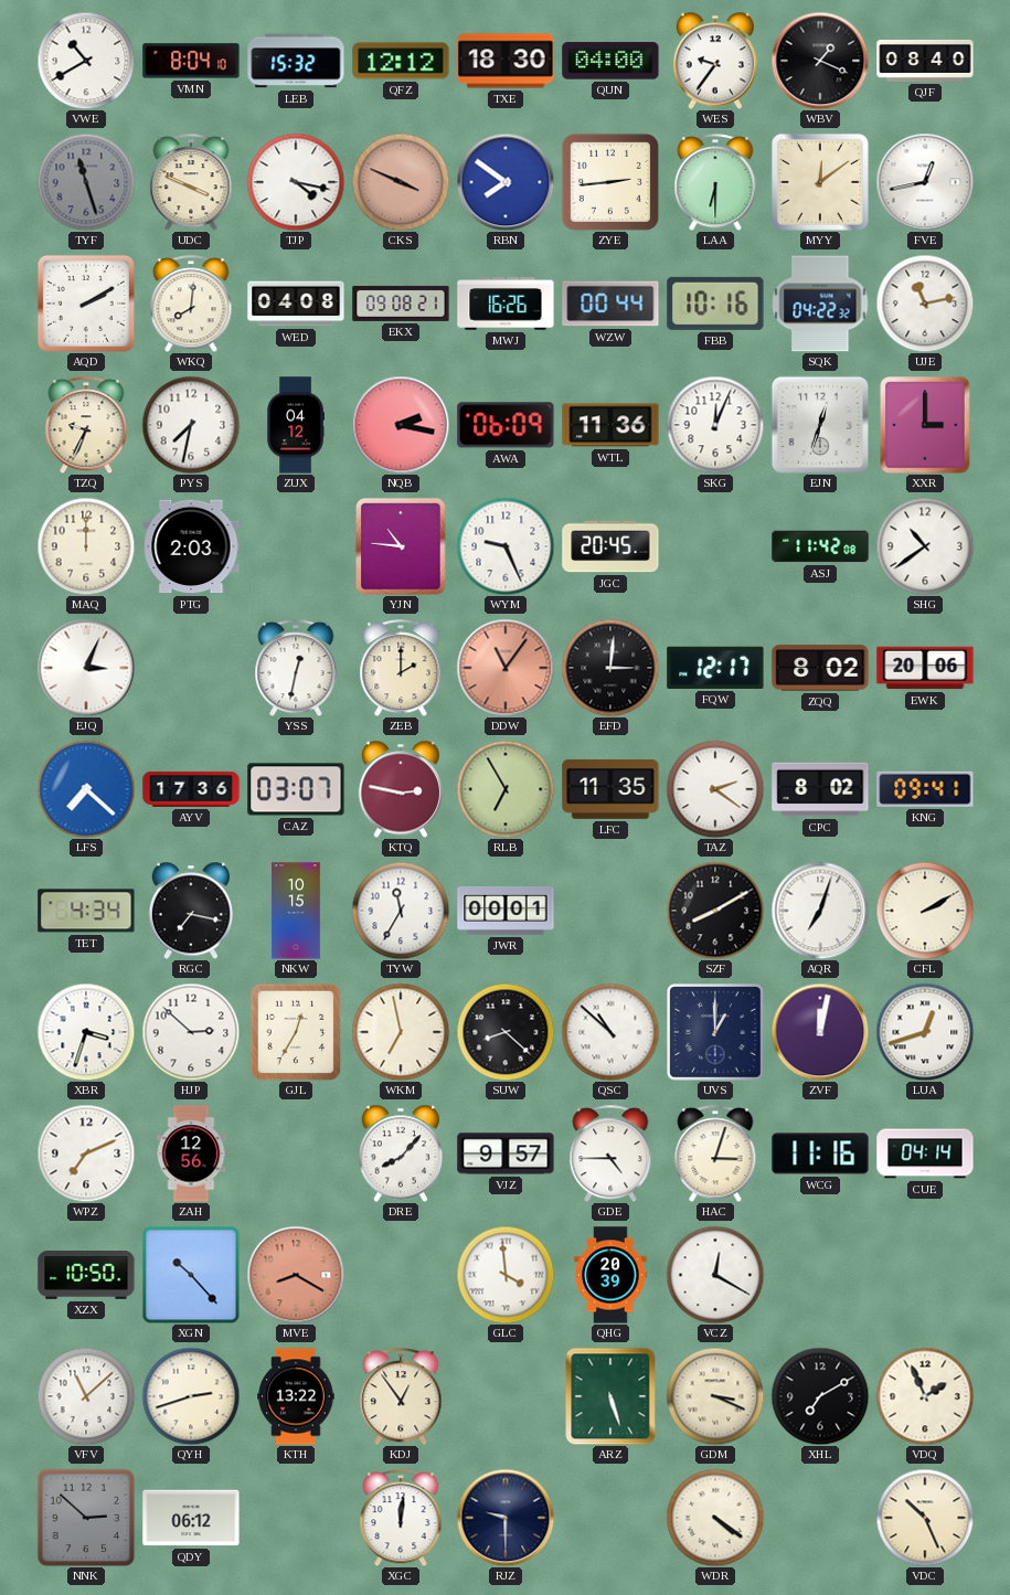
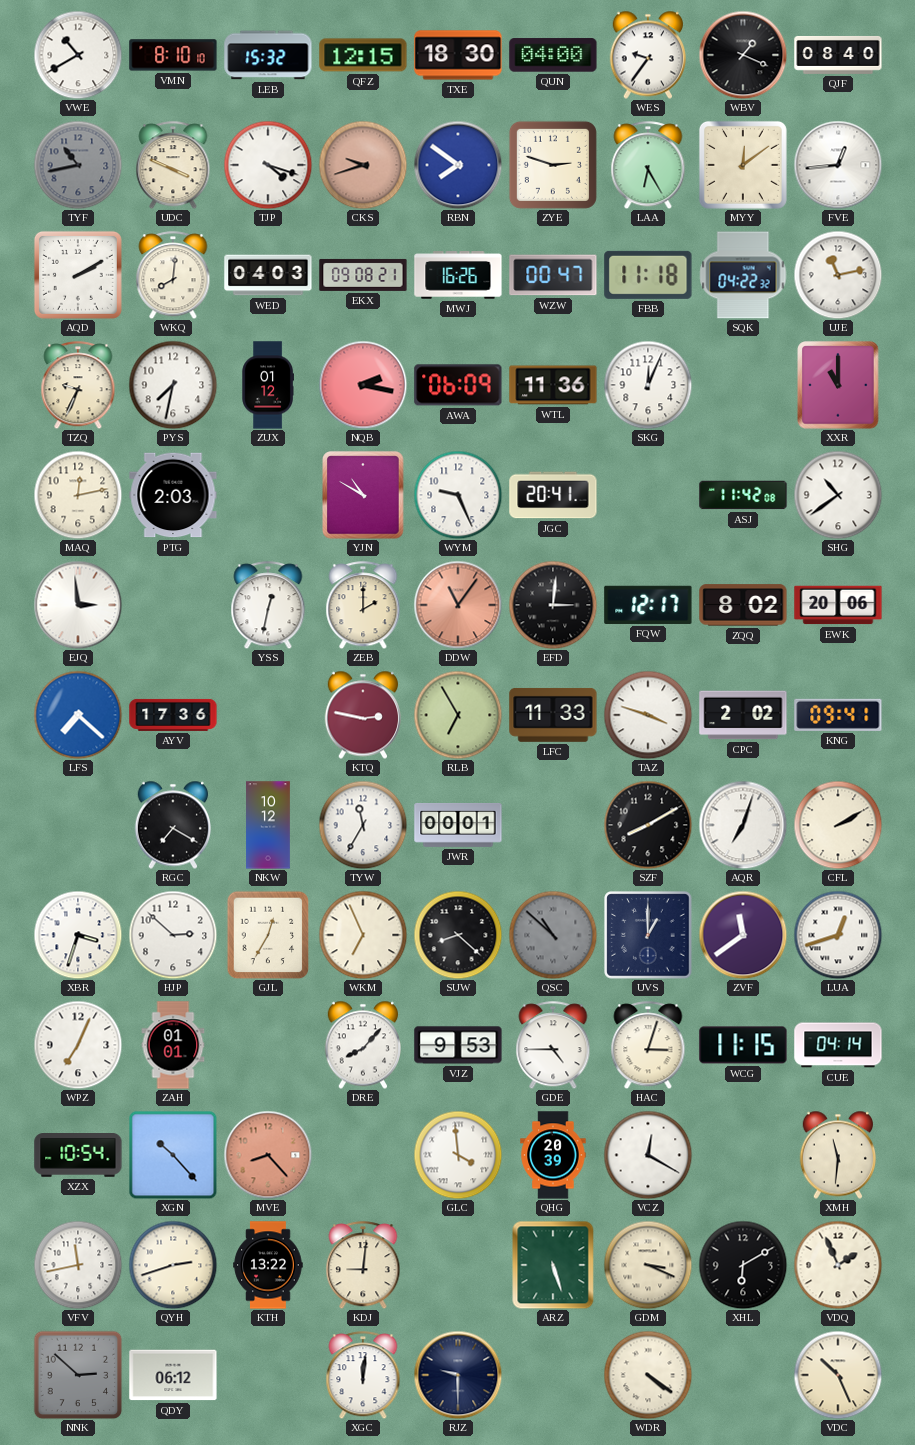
VMN: 8:04 -> 8:10
QFZ: 12:12 -> 12:15
TYF: 11:27 -> 10:43
TJP: 4:17 -> 4:18
CKS: 3:49 -> 9:42
ZYE: 2:44 -> 2:48
LAA: 6:30 -> 6:25
FVE: 12:43 -> 12:44
WED: 04:08 -> 04:03
WZW: 00:44 -> 00:47
FBB: 10:16 -> 11:18
ZUX: 04:12 -> 01:12
EJN: 12:33 -> none
XXR: 3:00 -> 11:00
MAQ: 12:00 -> 12:13
YJN: 10:46 -> 10:50
JGC: 20:45 -> 20:41
EJQ: 3:04 -> 2:59
CAZ: 03:07 -> none
LFC: 11:35 -> 11:33
TAZ: 2:21 -> 3:48
CPC: 8:02 -> 2:02
TET: 4:34 -> none
RGC: 7:17 -> 7:20
NKW: 10:15 -> 10:12
WKM: 6:58 -> 6:56
QSC dial: white -> grey
ZVF: 12:02 -> 11:39
WPZ: 7:11 -> 7:04
ZAH: 12:56 -> 01:01
VJZ: 9:57 -> 9:53
WCG: 11:16 -> 11:15
XZX: 10:50 -> 10:54
MVE: 8:20 -> 8:23
XMH: none -> 11:31
VFV: 11:08 -> 11:43
KDJ: 12:54 -> 9:01
XHL: 7:10 -> 6:10
